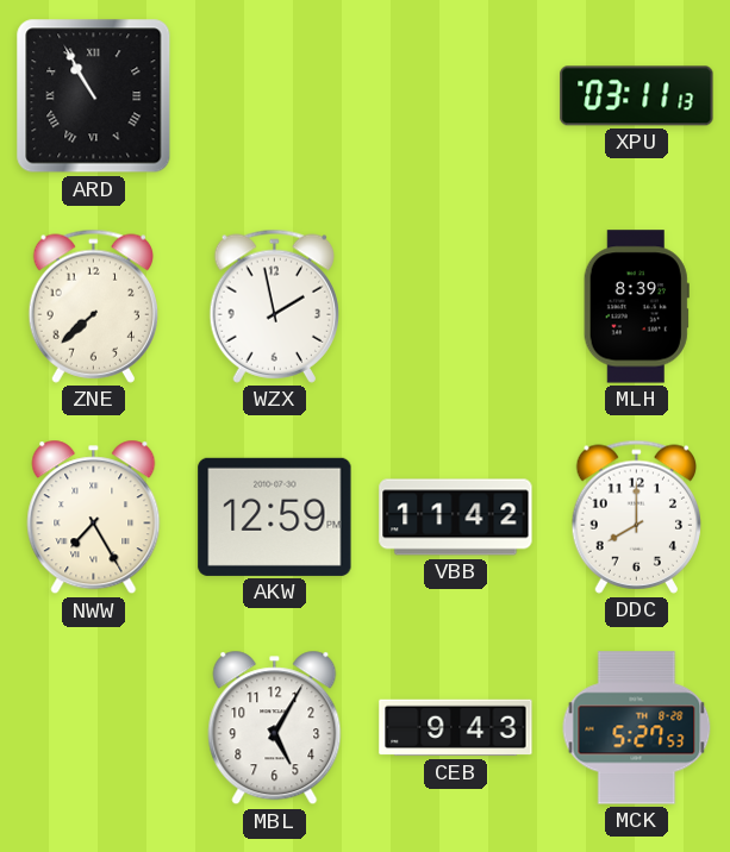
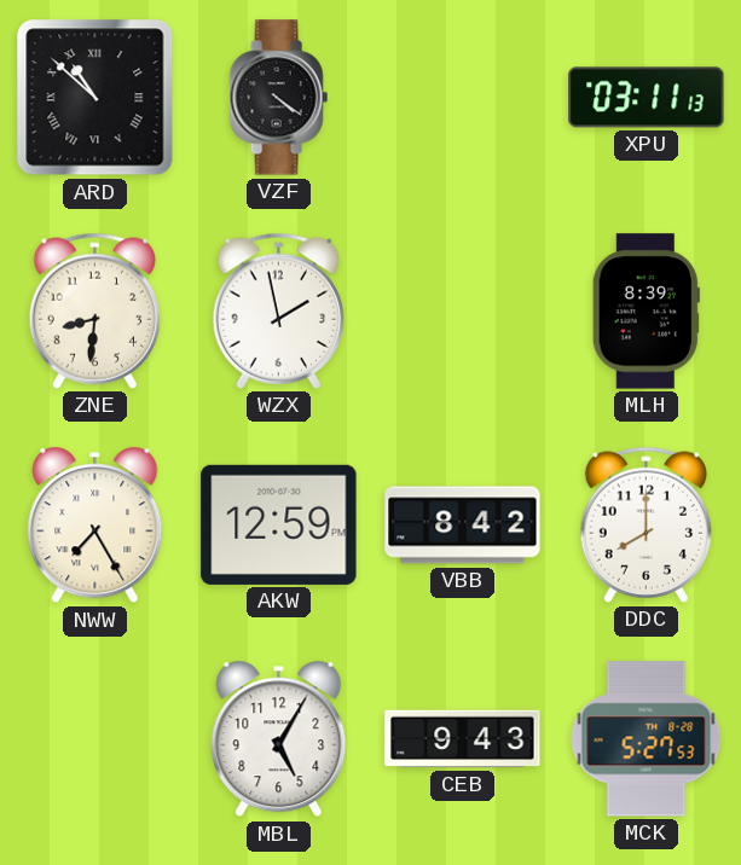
ARD: 10:55 -> 10:52
VZF: none -> 4:21
ZNE: 7:38 -> 8:31
VBB: 11:42 -> 8:42
